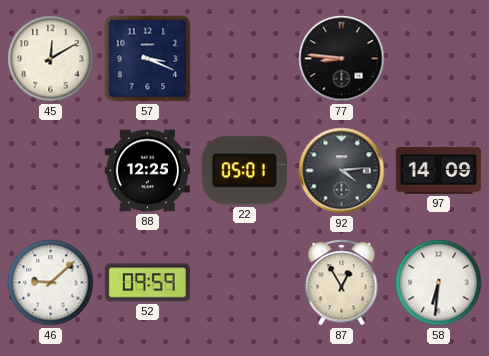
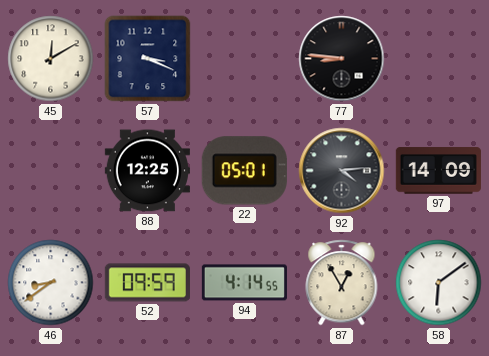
46: 9:08 -> 8:39
94: none -> 4:14
58: 6:31 -> 6:09
